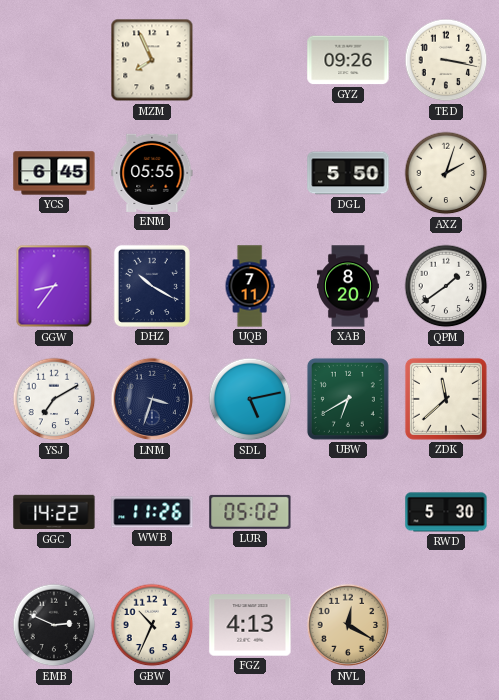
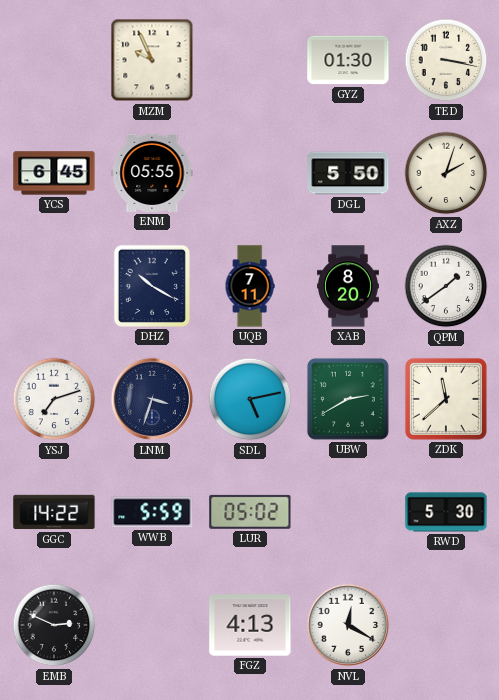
MZM: 7:56 -> 9:56
GYZ: 09:26 -> 01:30
GGW: 8:36 -> none
YSJ: 7:10 -> 7:12
UBW: 6:40 -> 2:40
WWB: 11:26 -> 5:59
GBW: 10:34 -> none
NVL dial: champagne -> white
